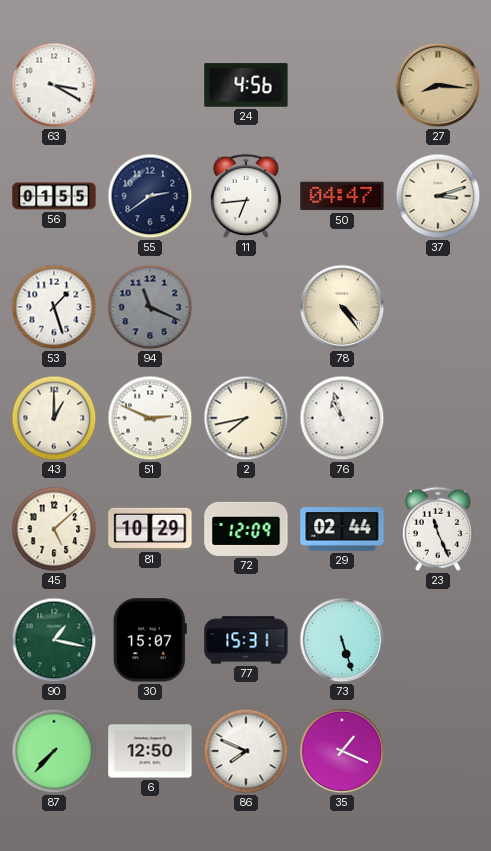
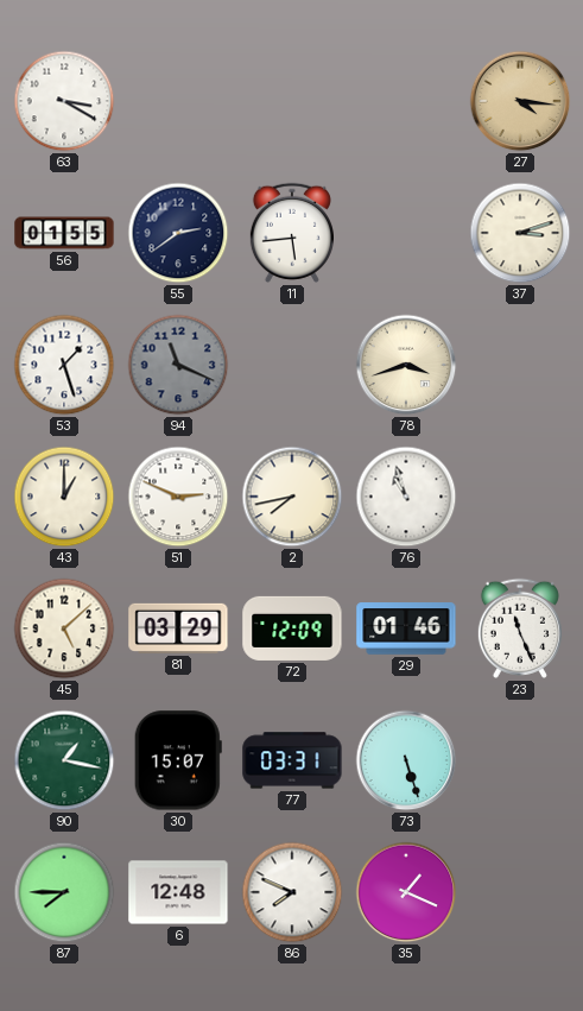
24: 4:56 -> none
27: 8:16 -> 4:16
11: 6:44 -> 5:44
50: 04:47 -> none
78: 4:24 -> 3:42
81: 10:29 -> 03:29
29: 02:44 -> 01:46
77: 15:31 -> 03:31
87: 7:37 -> 7:45
6: 12:50 -> 12:48
